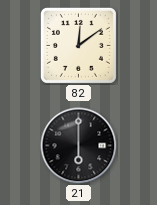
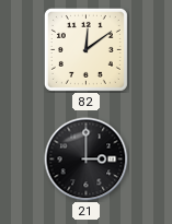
21: 6:00 -> 3:00
